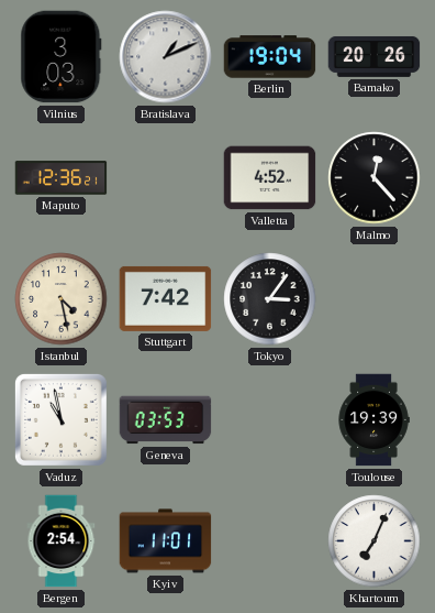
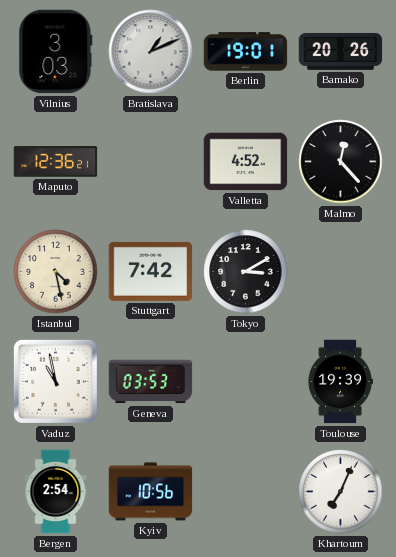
Berlin: 19:04 -> 19:01
Tokyo: 3:06 -> 3:10
Kyiv: 11:01 -> 10:56
